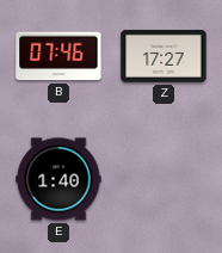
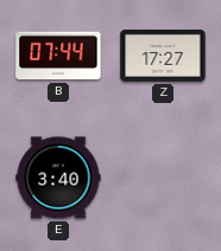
B: 07:46 -> 07:44
E: 1:40 -> 3:40
